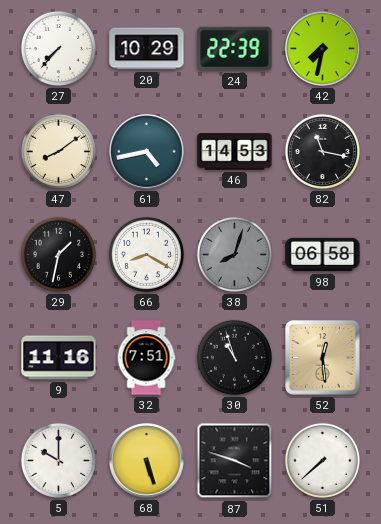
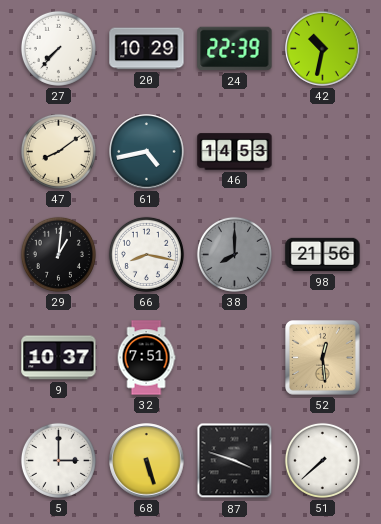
42: 7:32 -> 10:32
82: 11:17 -> none
29: 1:32 -> 1:01
66: 8:20 -> 8:17
38: 8:03 -> 8:00
98: 06:58 -> 21:56
9: 11:16 -> 10:37
30: 10:57 -> none
5: 10:00 -> 3:00
